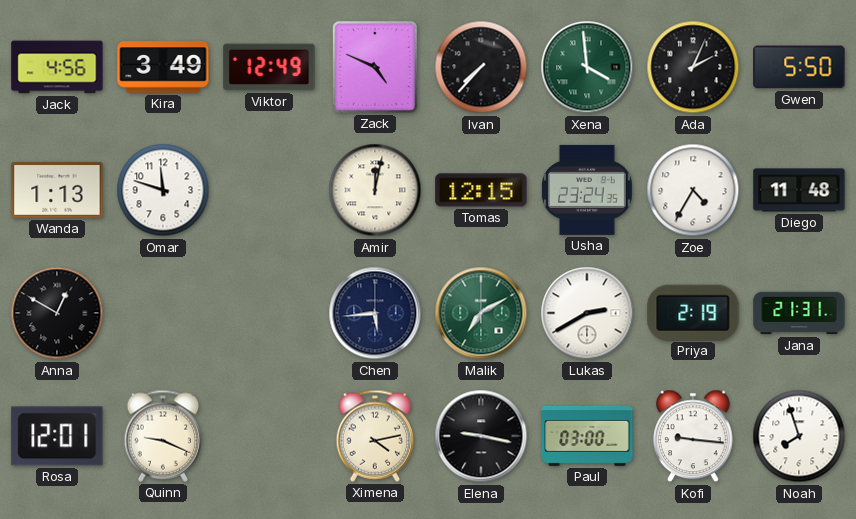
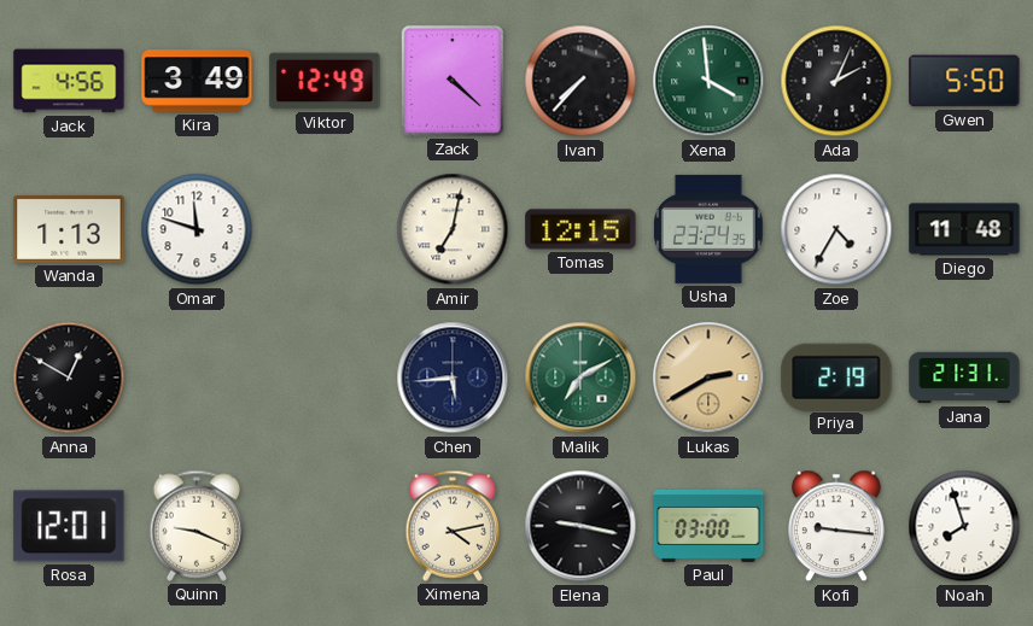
Zack: 4:49 -> 4:22
Amir: 12:02 -> 7:02
Lukas dial: white -> champagne
